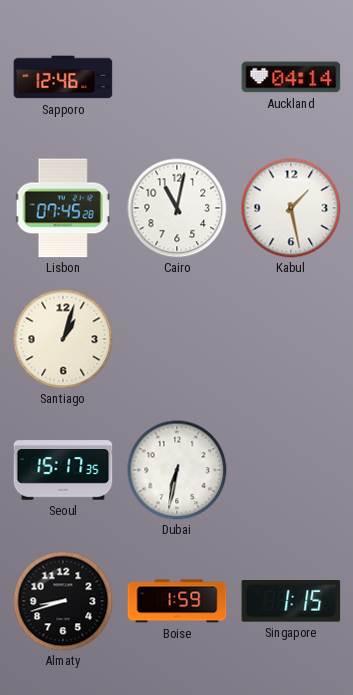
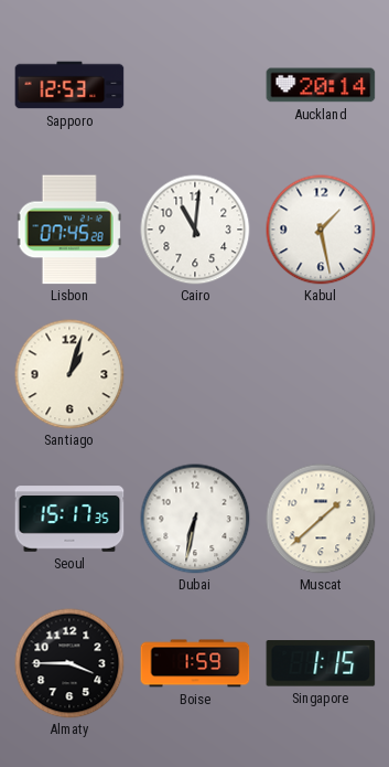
Sapporo: 12:46 -> 12:53
Auckland: 04:14 -> 20:14
Cairo: 11:02 -> 11:01
Muscat: none -> 1:38
Almaty: 8:42 -> 3:45
